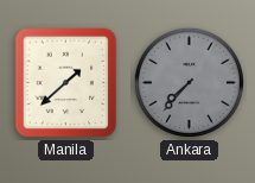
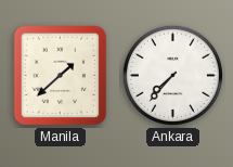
Ankara dial: grey -> white
